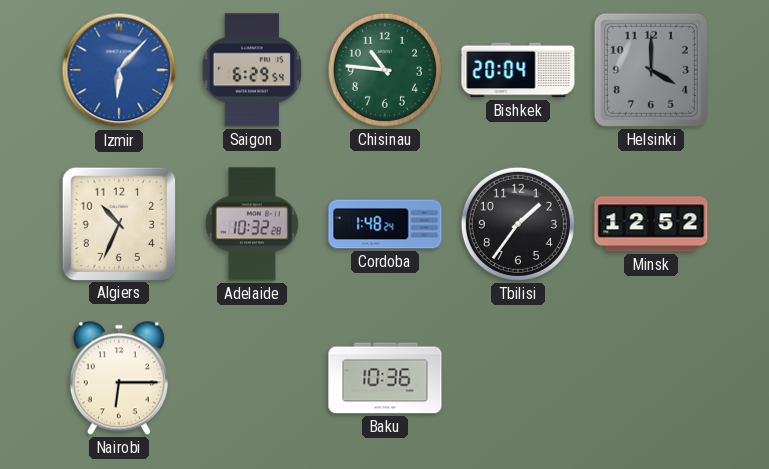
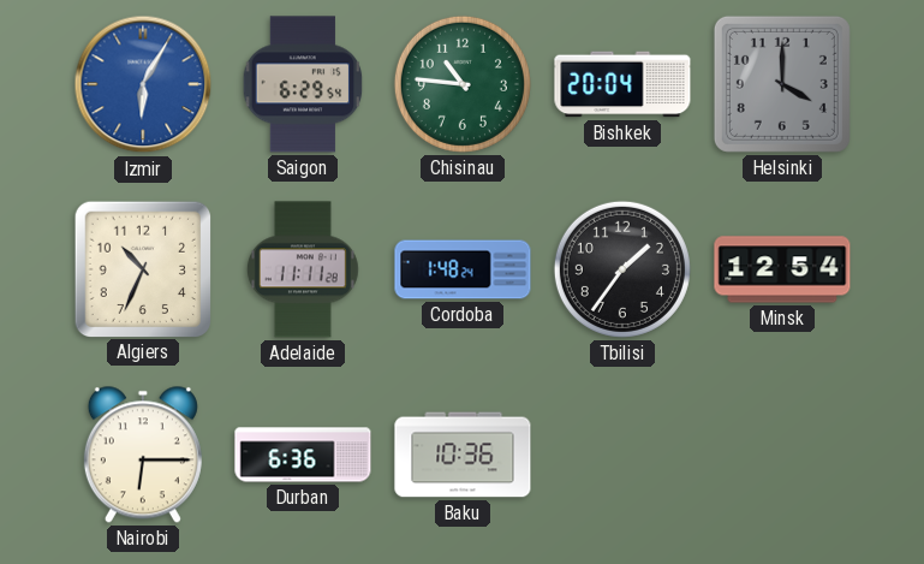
Izmir: 6:07 -> 6:05
Adelaide: 10:32 -> 11:11
Minsk: 12:52 -> 12:54
Durban: none -> 6:36
